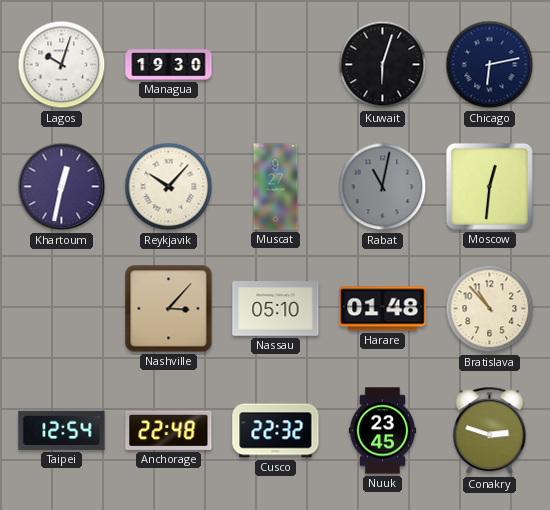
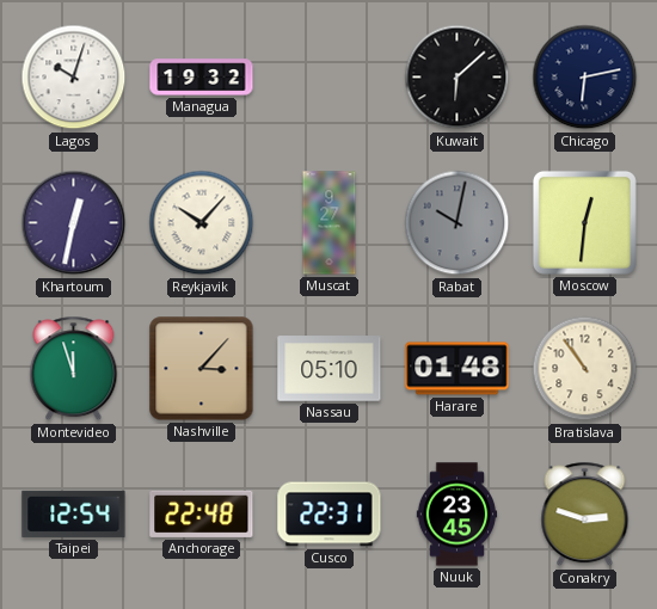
Managua: 19:30 -> 19:32
Kuwait: 6:03 -> 6:08
Rabat: 11:02 -> 10:02
Montevideo: none -> 11:57
Bratislava: 10:53 -> 10:54
Cusco: 22:32 -> 22:31
